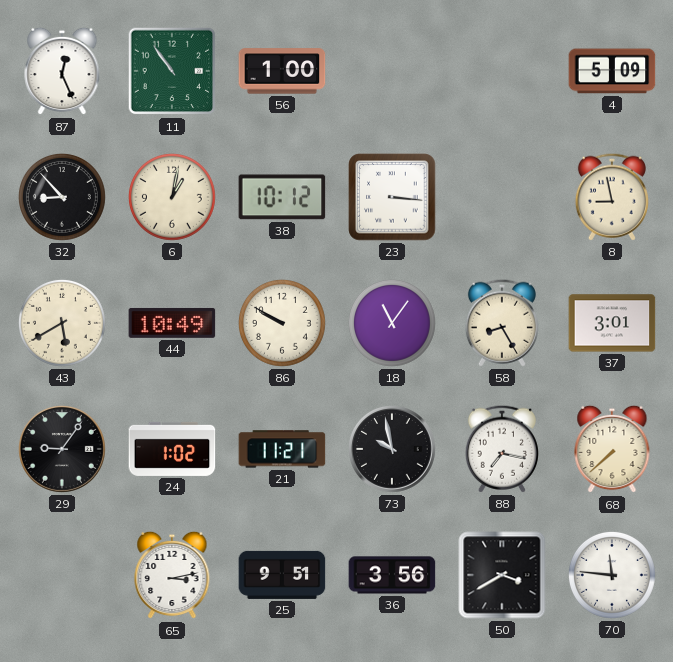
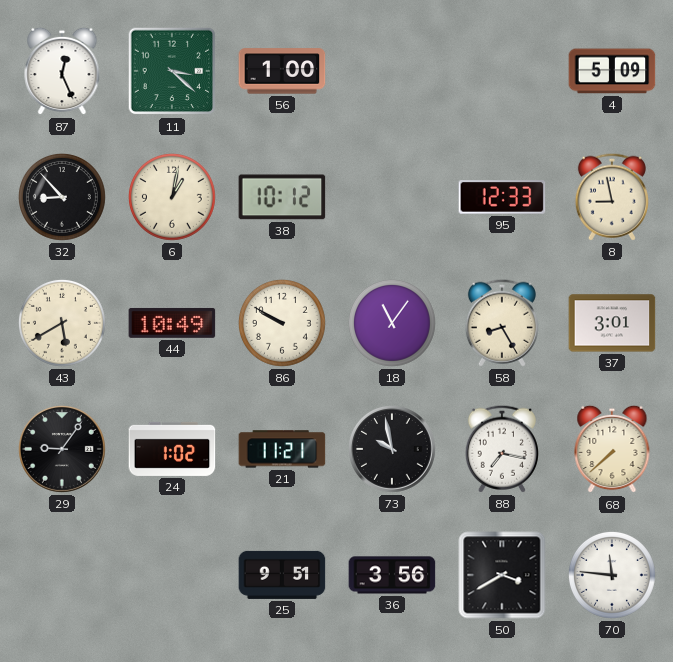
11: 10:54 -> 3:22
23: 3:16 -> none
95: none -> 12:33
65: 3:13 -> none
